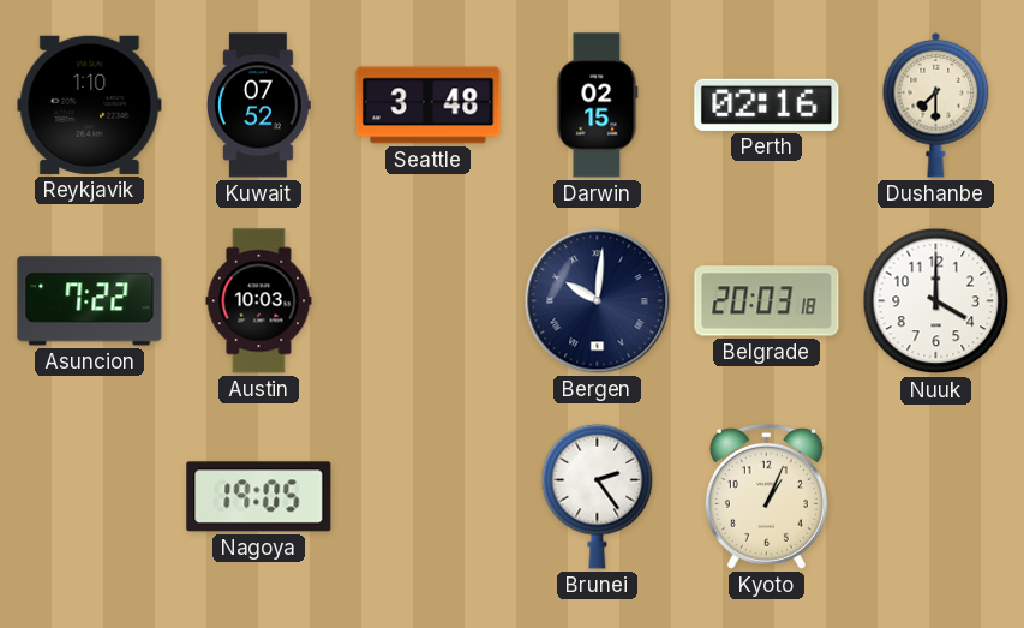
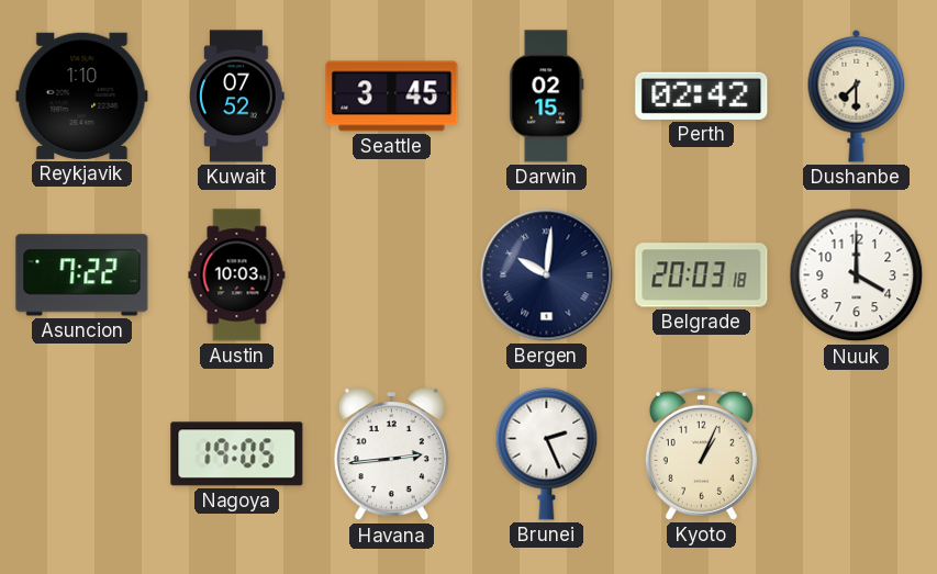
Seattle: 3:48 -> 3:45
Perth: 02:16 -> 02:42
Havana: none -> 2:44
Brunei: 2:24 -> 2:26
